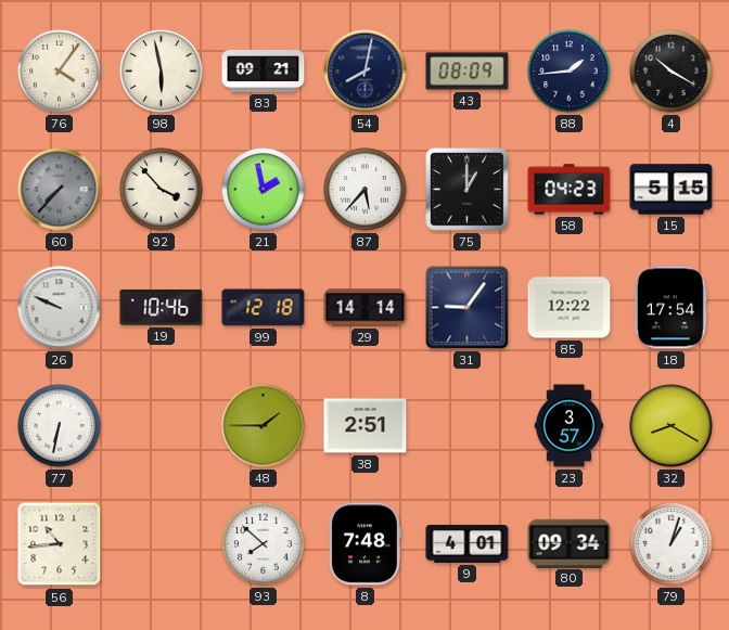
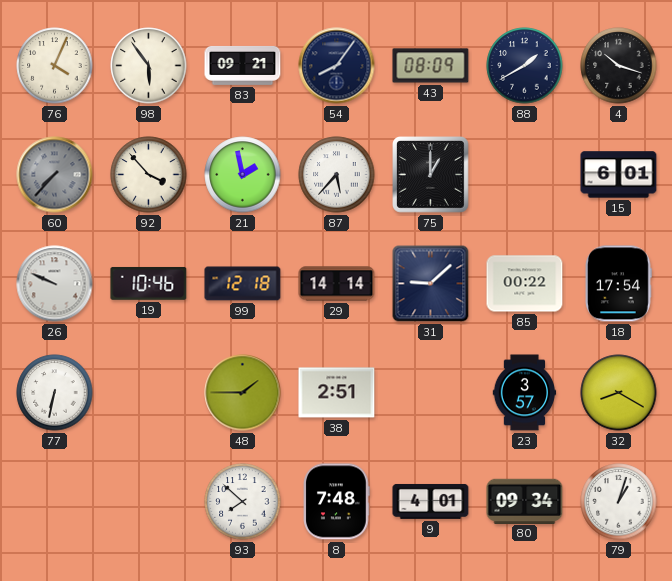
76: 4:06 -> 4:04
98: 5:58 -> 5:54
54: 8:02 -> 8:06
88: 1:44 -> 1:40
4: 10:20 -> 10:18
58: 04:23 -> none
15: 5:15 -> 6:01
31: 9:06 -> 9:08
85: 12:22 -> 00:22
56: 10:44 -> none
